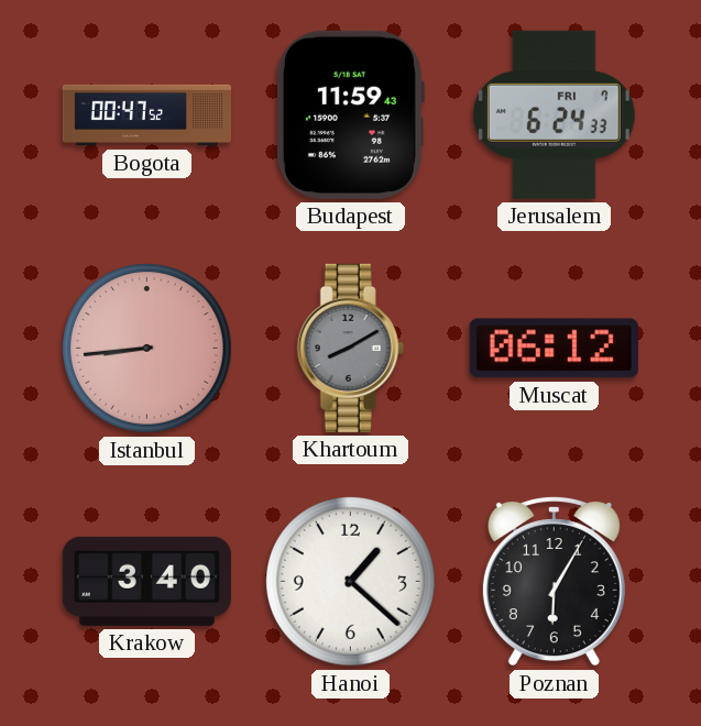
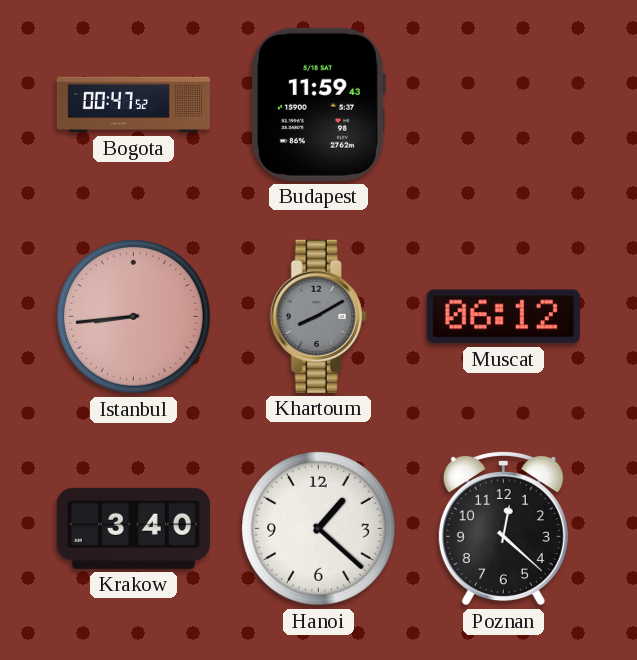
Jerusalem: 6:24 -> none
Poznan: 6:05 -> 12:22
